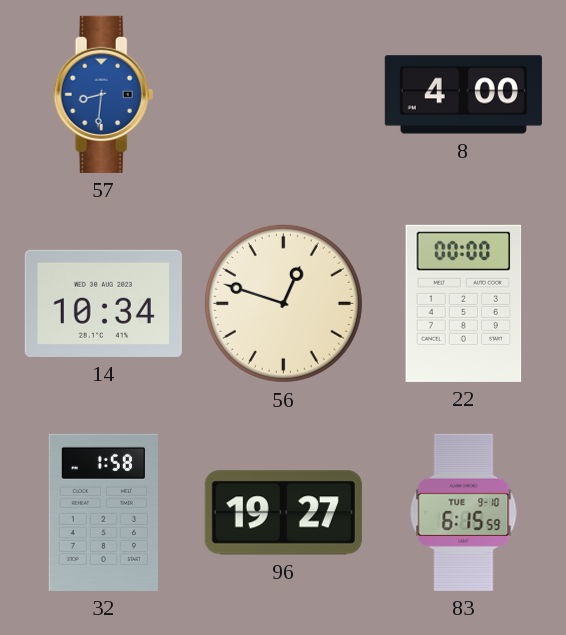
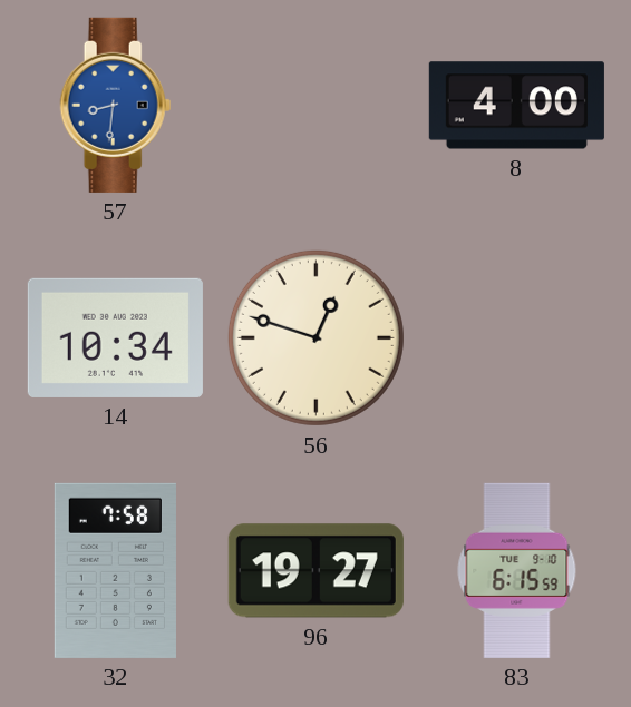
22: 00:00 -> none
32: 1:58 -> 7:58
